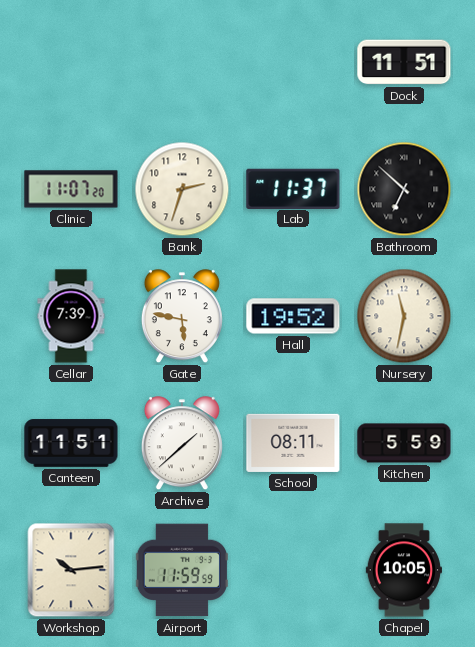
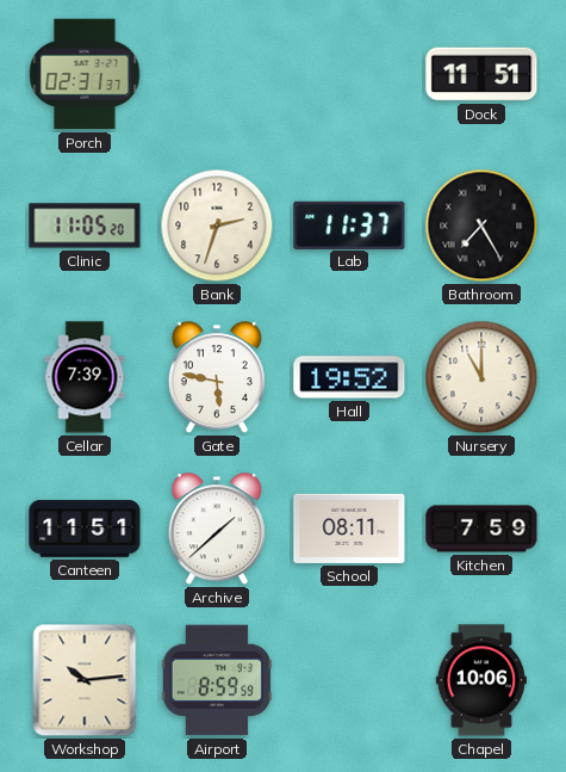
Porch: none -> 02:31
Clinic: 11:07 -> 11:05
Bathroom: 6:52 -> 7:25
Nursery: 11:32 -> 11:00
Kitchen: 5:59 -> 7:59
Airport: 11:59 -> 8:59
Chapel: 10:05 -> 10:06
